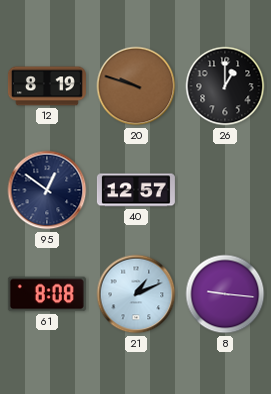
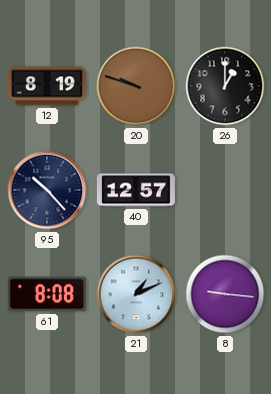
95: 12:51 -> 10:23
